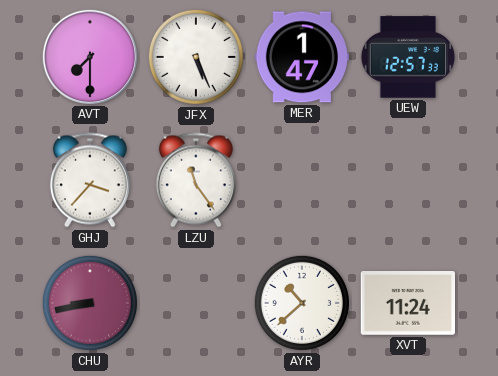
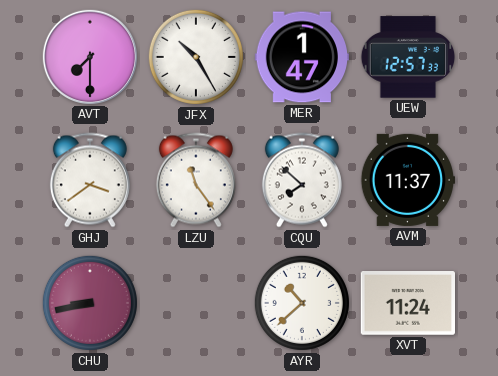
JFX: 5:26 -> 10:25
GHJ: 3:37 -> 3:39
CQU: none -> 7:52
AVM: none -> 11:37
